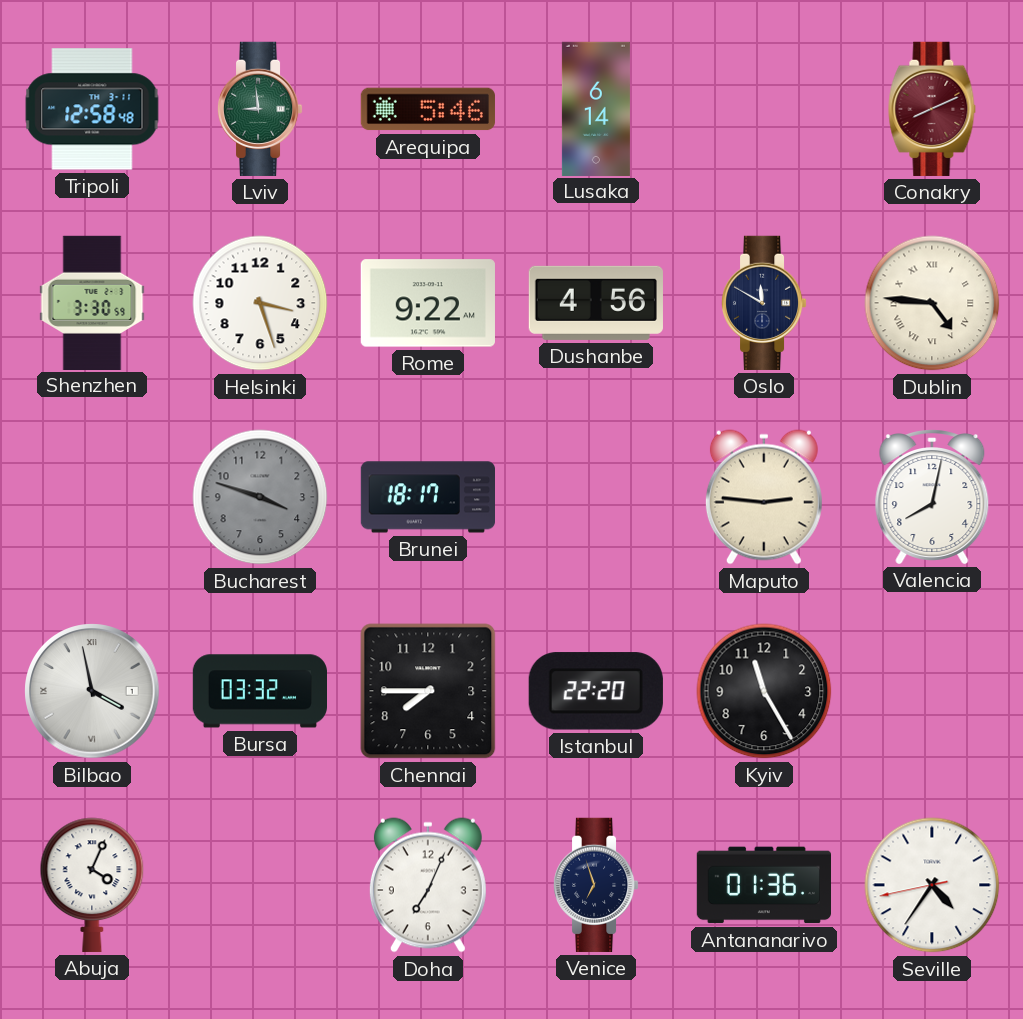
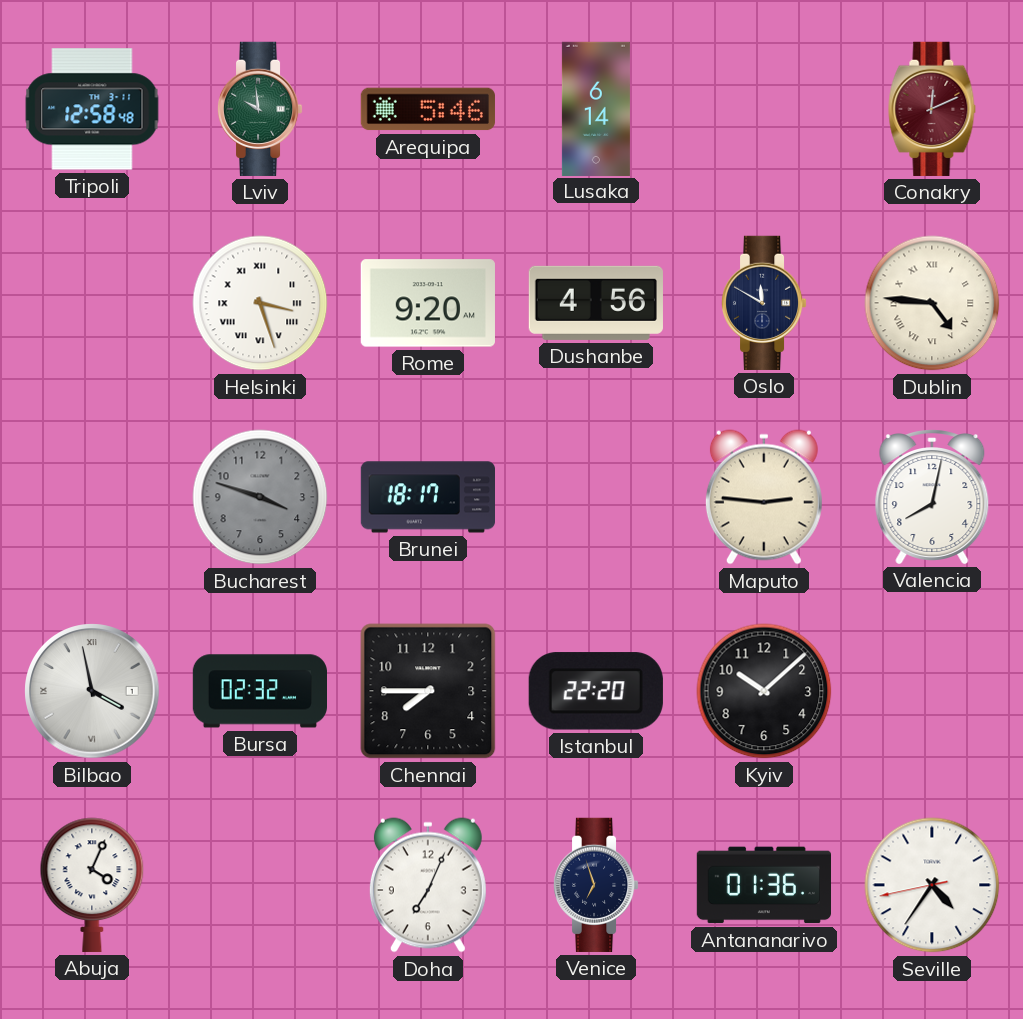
Lviv: 8:59 -> 9:59
Conakry: 8:11 -> 12:11
Shenzhen: 3:30 -> none
Helsinki numerals: Arabic -> Roman
Rome: 9:22 -> 9:20
Bursa: 03:32 -> 02:32
Kyiv: 11:25 -> 10:08
